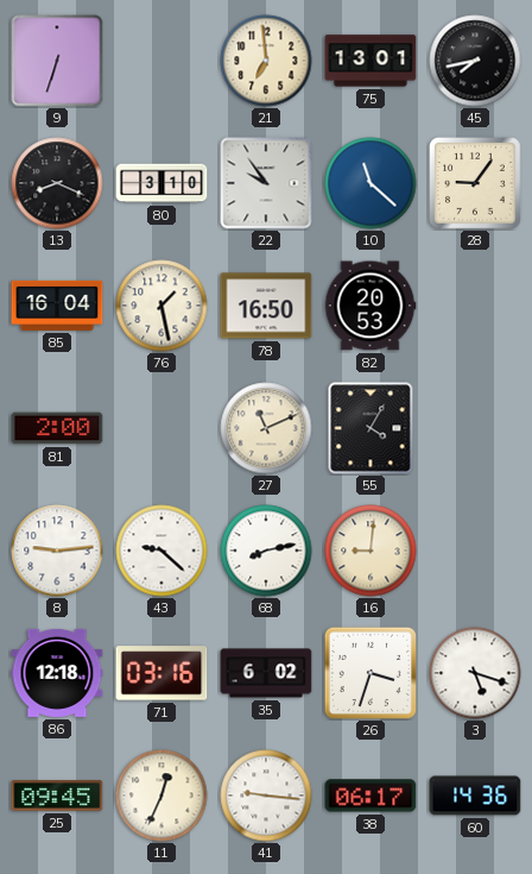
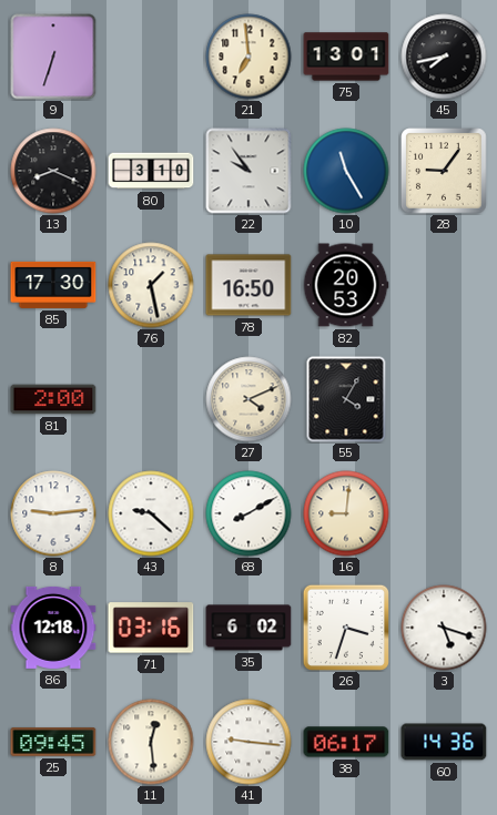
10: 11:22 -> 11:25
85: 16:04 -> 17:30
27: 11:11 -> 4:11
68: 8:13 -> 8:10
11: 12:34 -> 12:29
